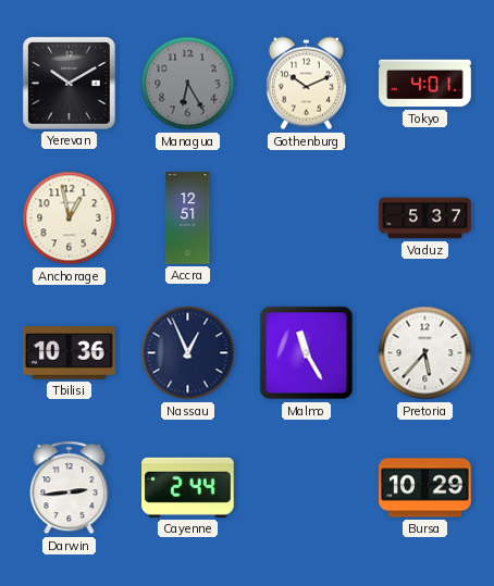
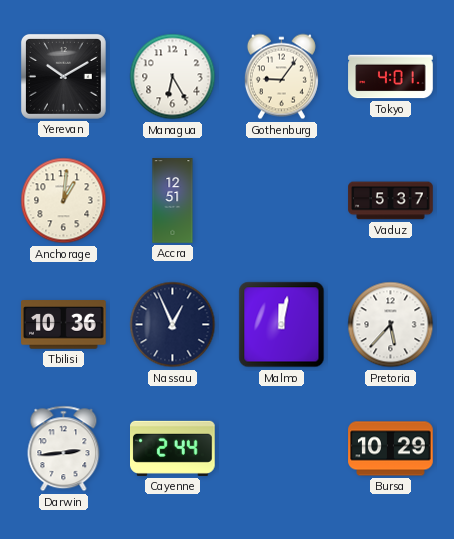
Managua dial: grey -> white
Gothenburg: 10:11 -> 9:06
Anchorage: 12:58 -> 1:01
Malmo: 11:25 -> 12:02
